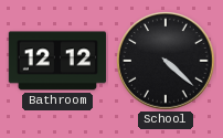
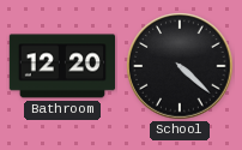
Bathroom: 12:12 -> 12:20
